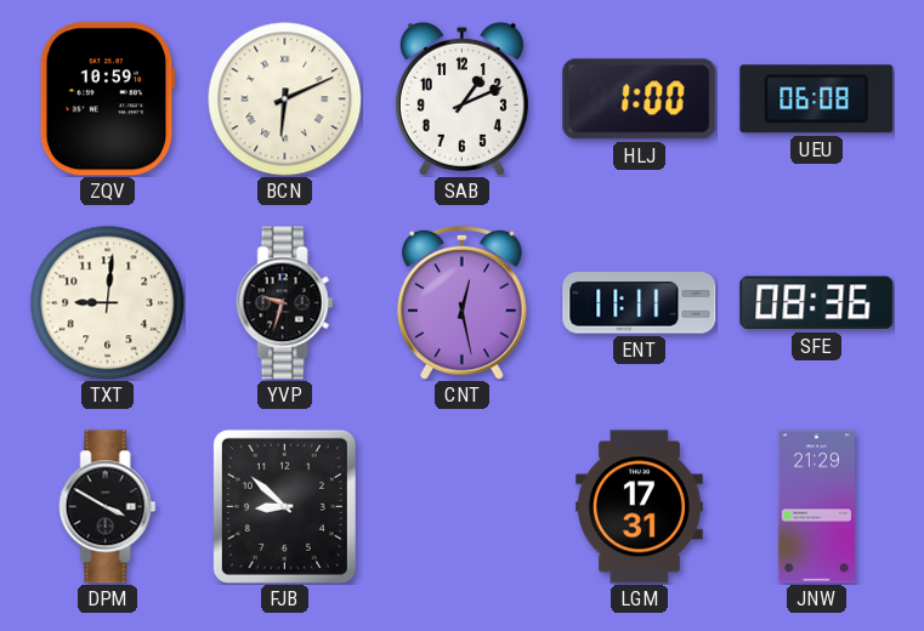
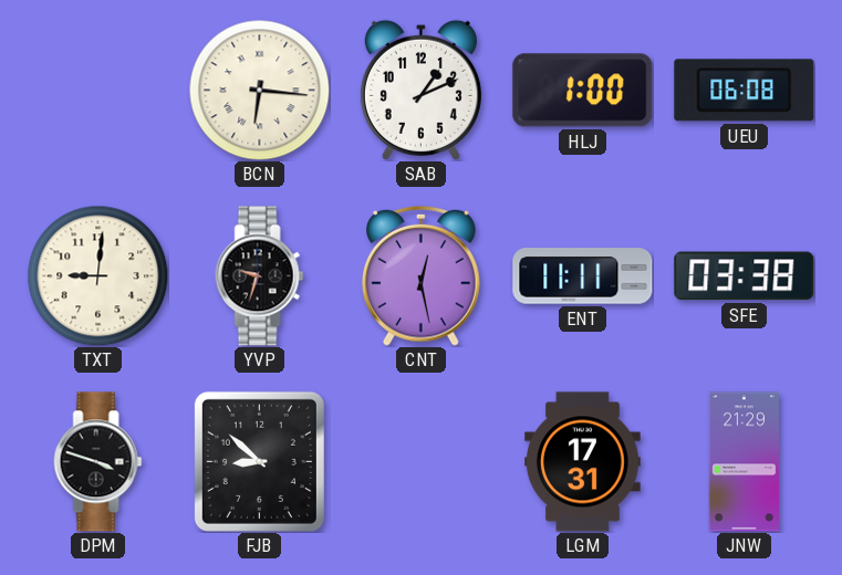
ZQV: 10:59 -> none
BCN: 6:11 -> 6:16
SFE: 08:36 -> 03:38
DPM: 3:50 -> 3:48
